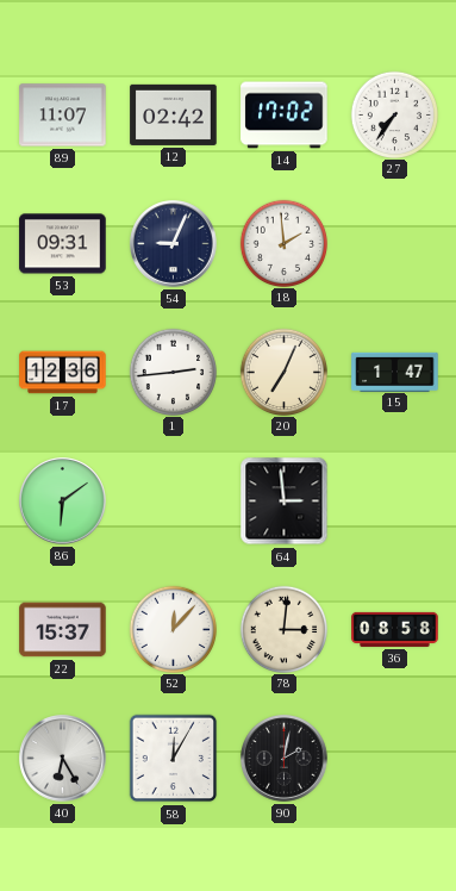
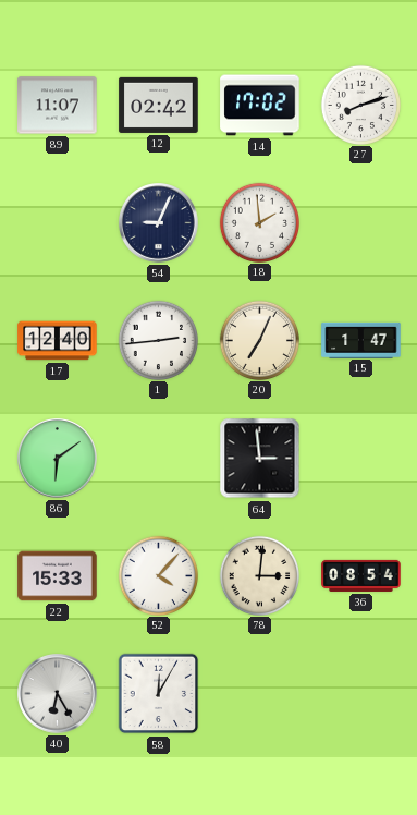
27: 7:36 -> 8:12
53: 09:31 -> none
17: 12:36 -> 12:40
22: 15:37 -> 15:33
52: 12:07 -> 4:07
36: 08:58 -> 08:54
90: 2:02 -> none
